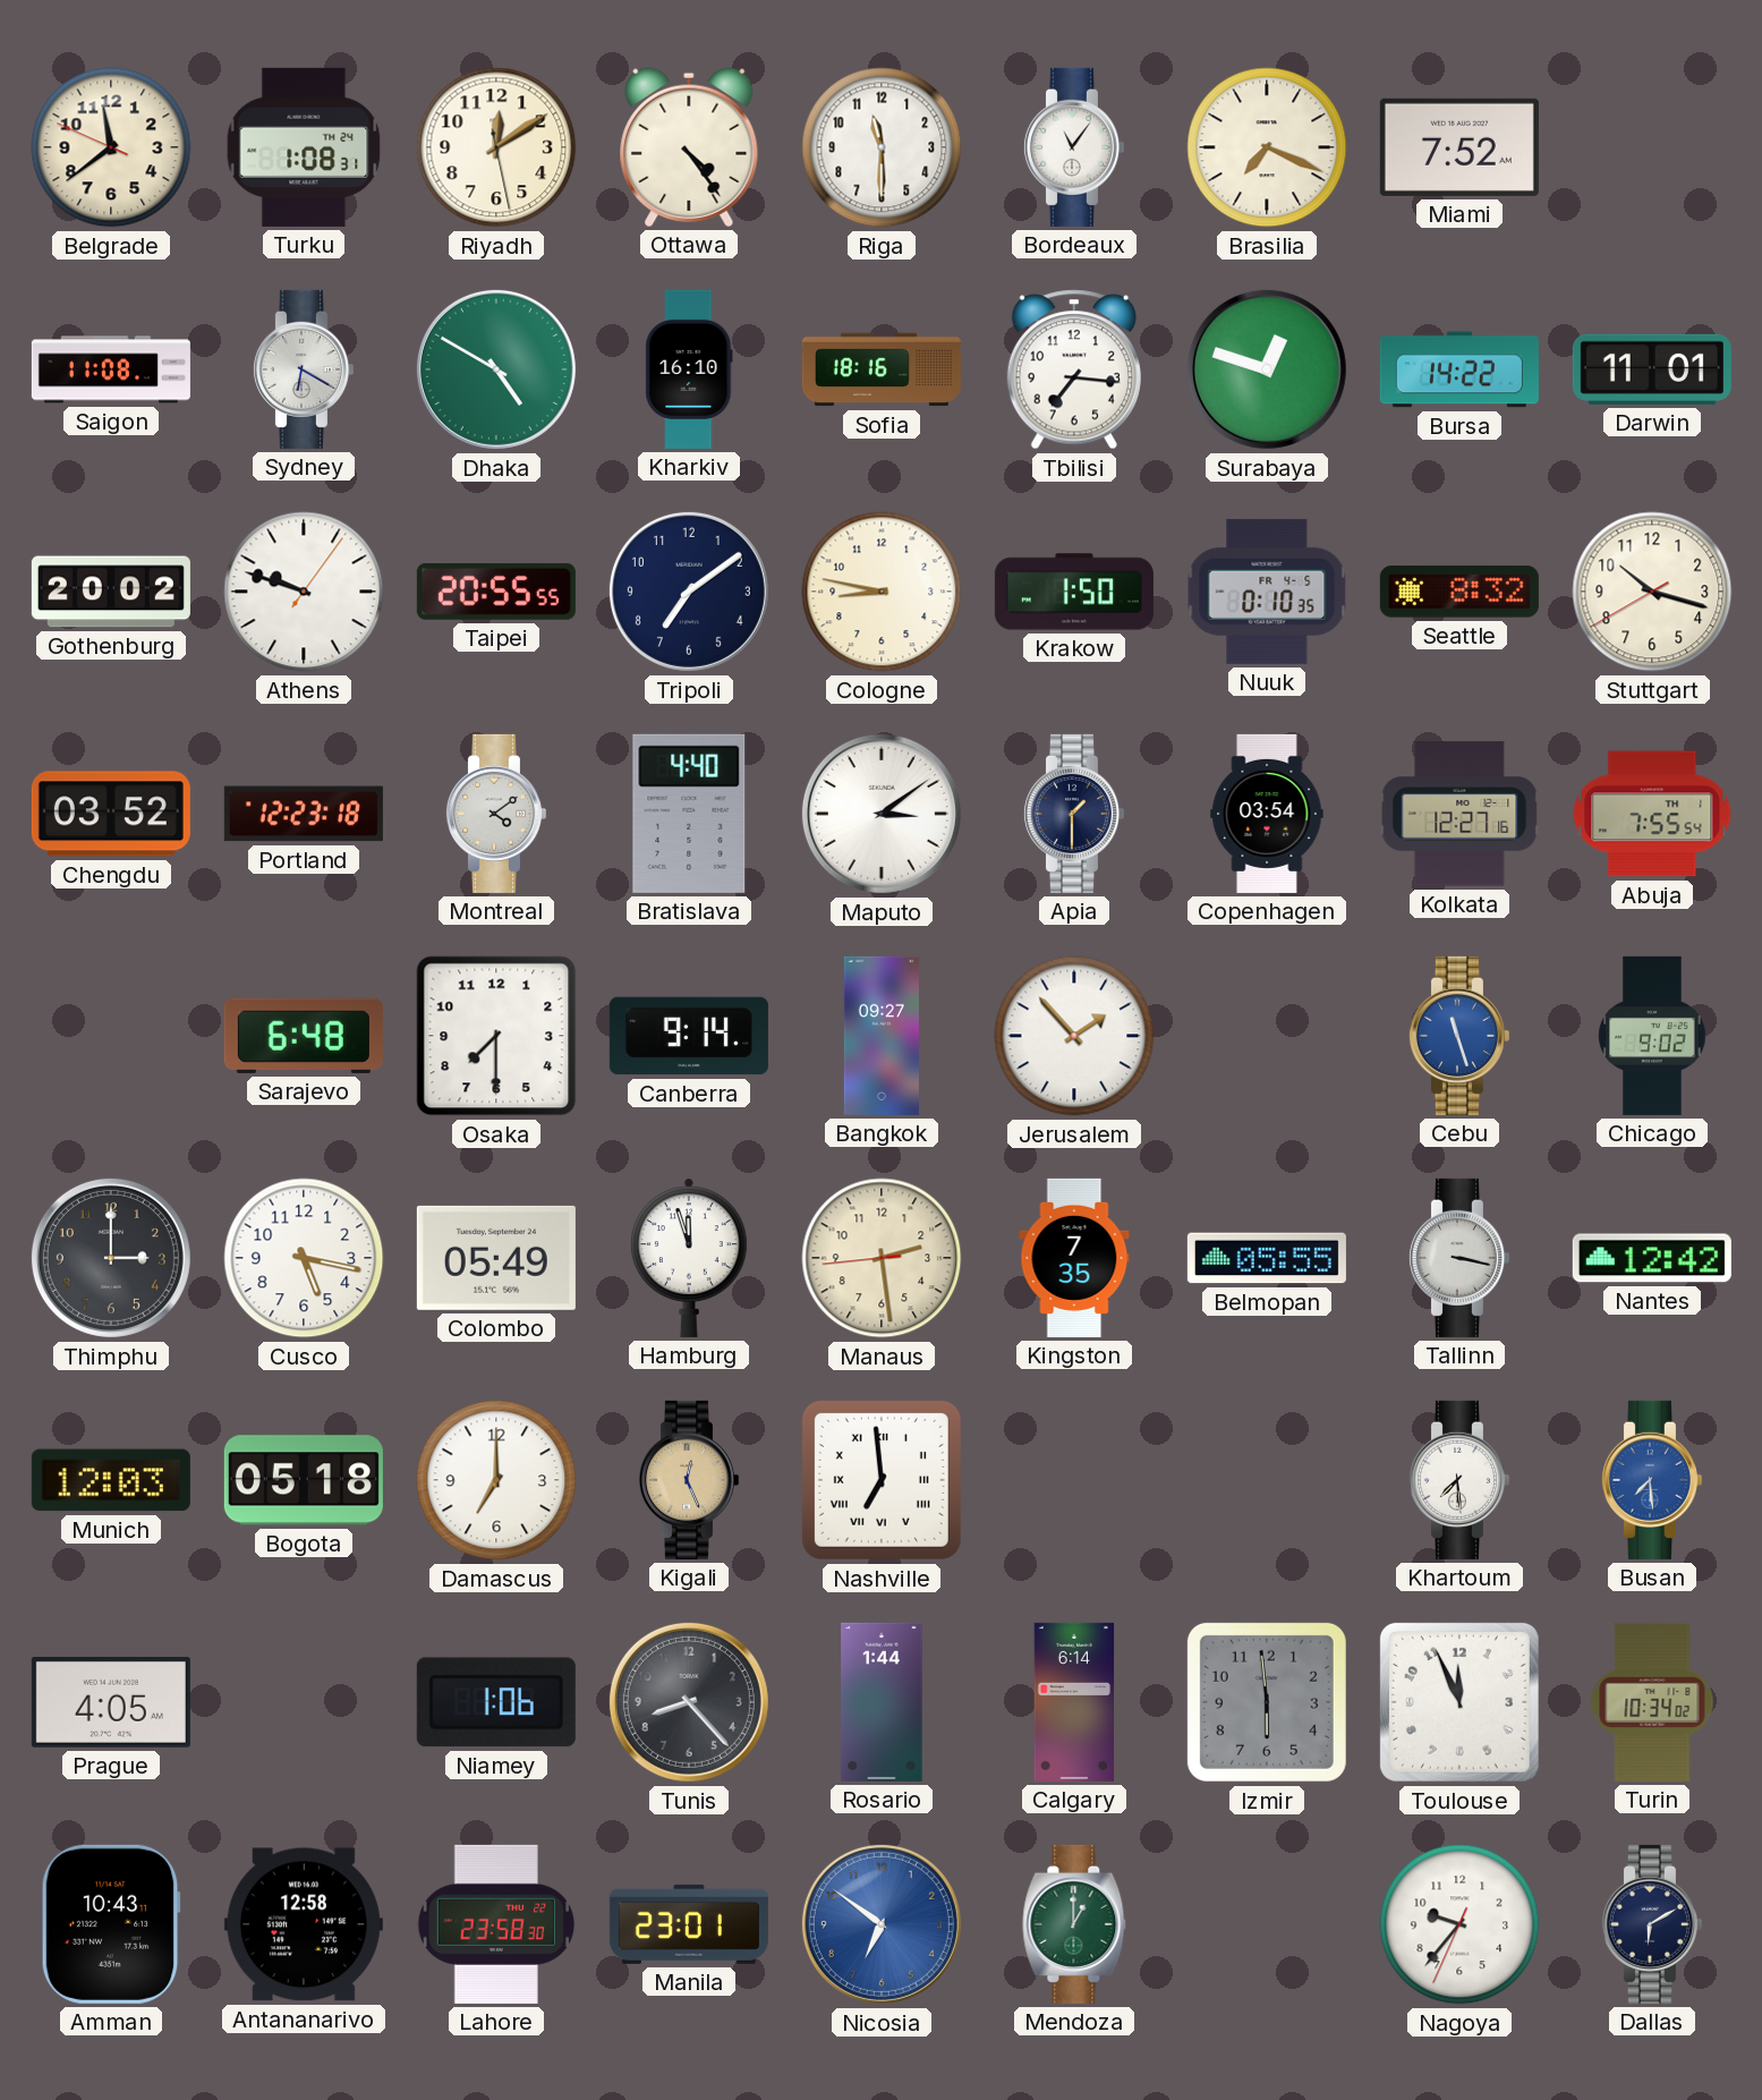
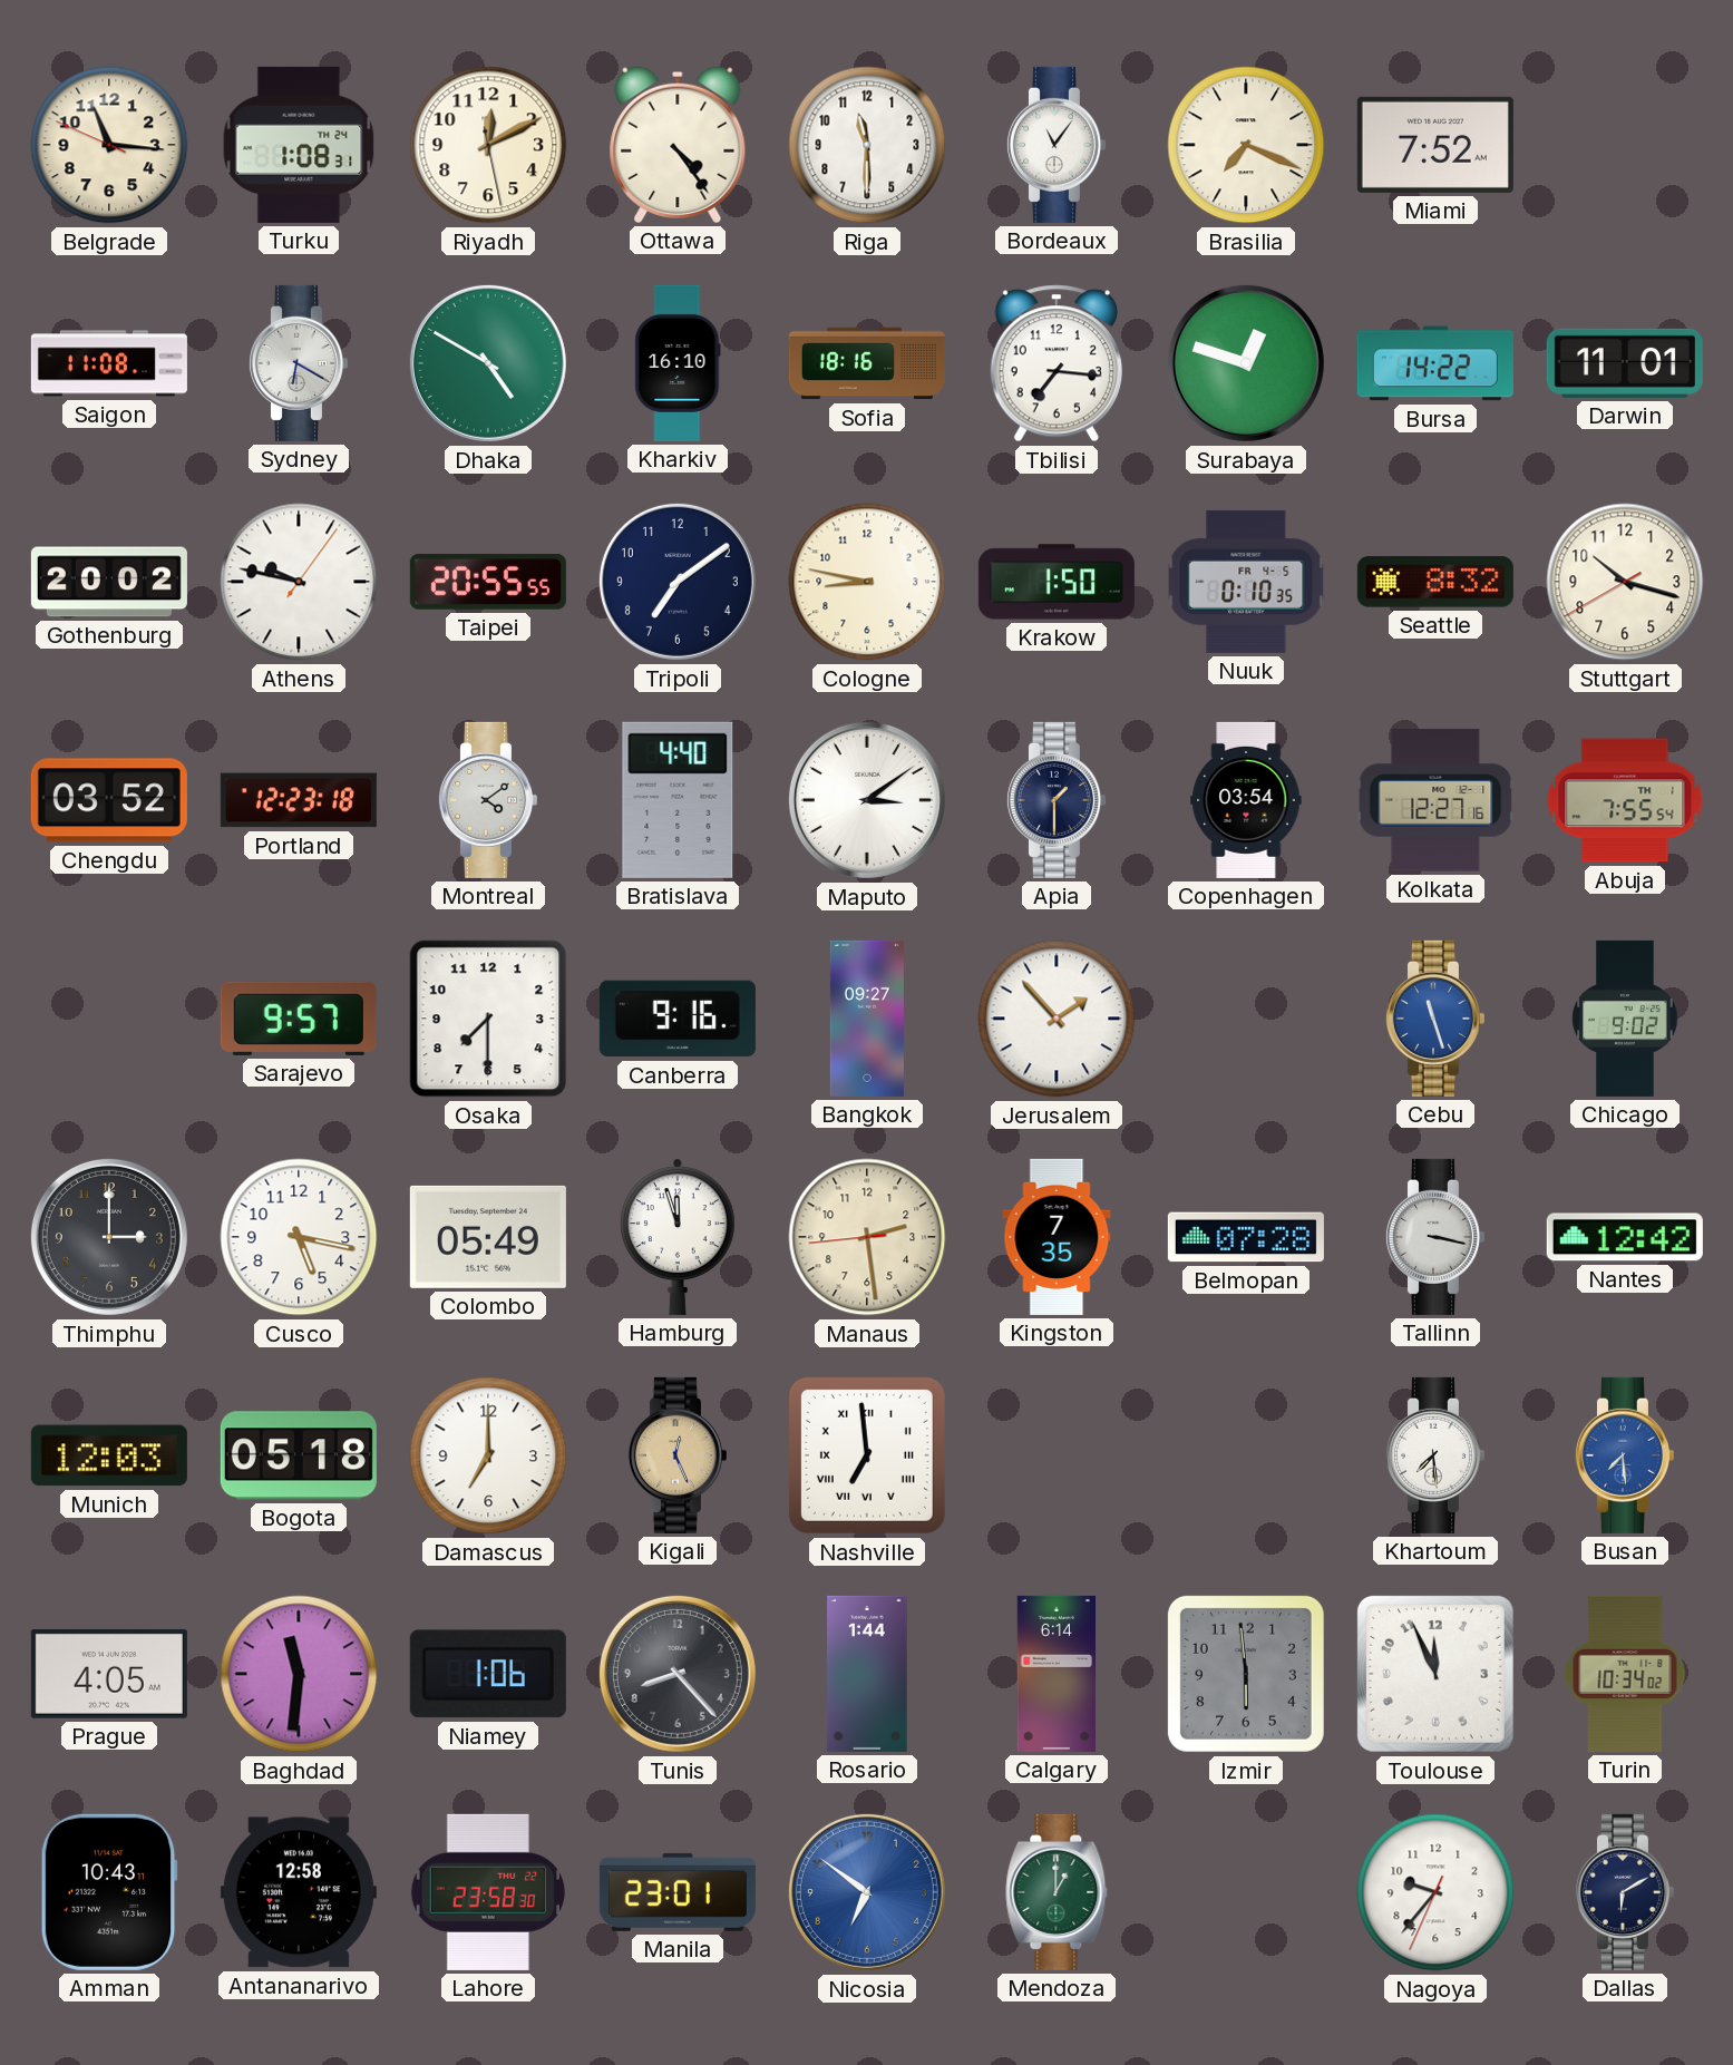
Belgrade: 11:38 -> 11:15
Riyadh: 12:09 -> 12:10
Athens: 9:48 -> 9:47
Sarajevo: 6:48 -> 9:57
Canberra: 9:14 -> 9:16
Belmopan: 05:55 -> 07:28
Baghdad: none -> 11:31
